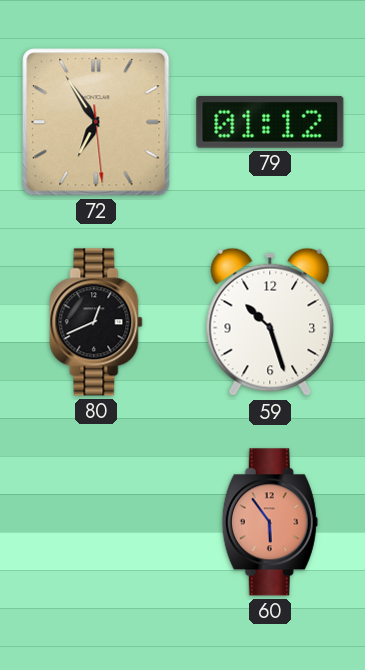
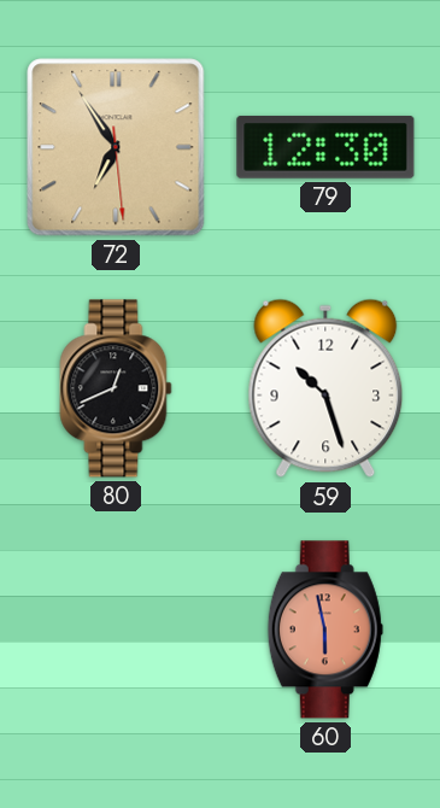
79: 01:12 -> 12:30
60: 5:54 -> 5:58
